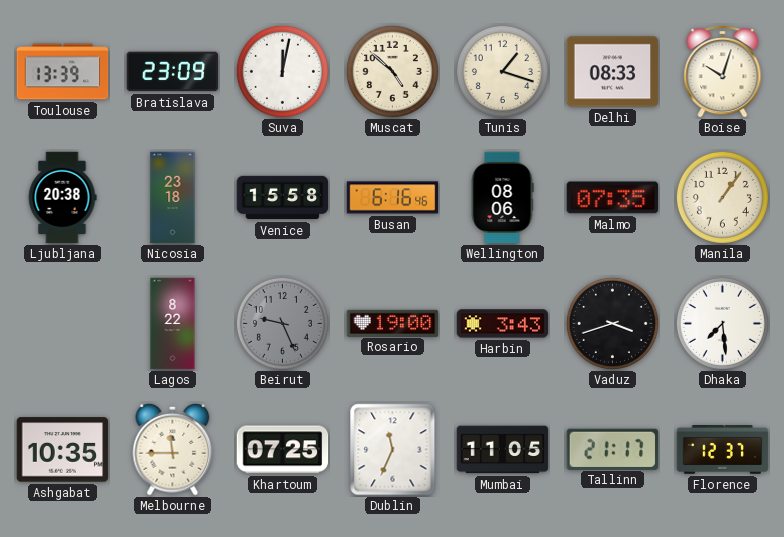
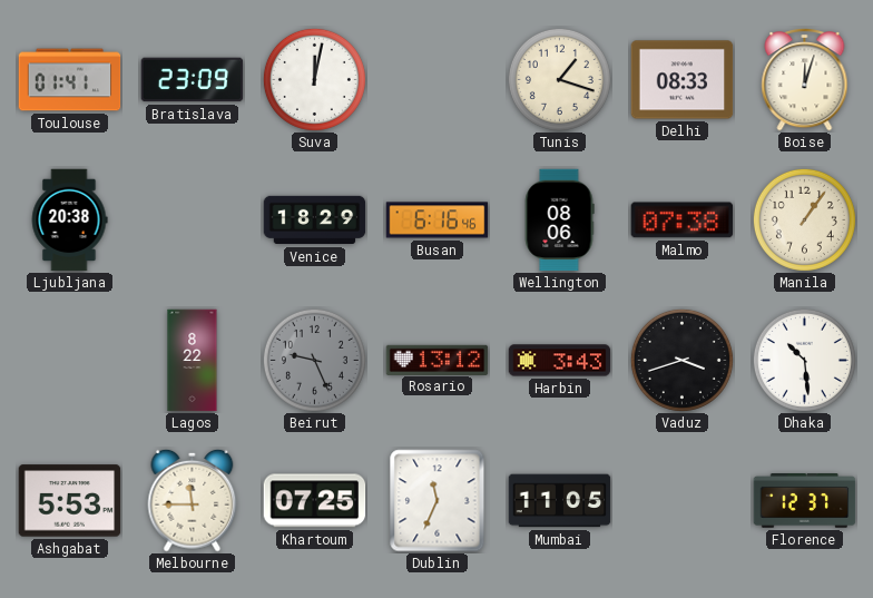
Toulouse: 13:39 -> 01:41
Muscat: 4:52 -> none
Boise: 10:03 -> 12:03
Nicosia: 23:18 -> none
Venice: 15:58 -> 18:29
Malmo: 07:35 -> 07:38
Rosario: 19:00 -> 13:12
Dhaka: 7:29 -> 10:29
Ashgabat: 10:35 -> 5:53
Tallinn: 21:17 -> none
